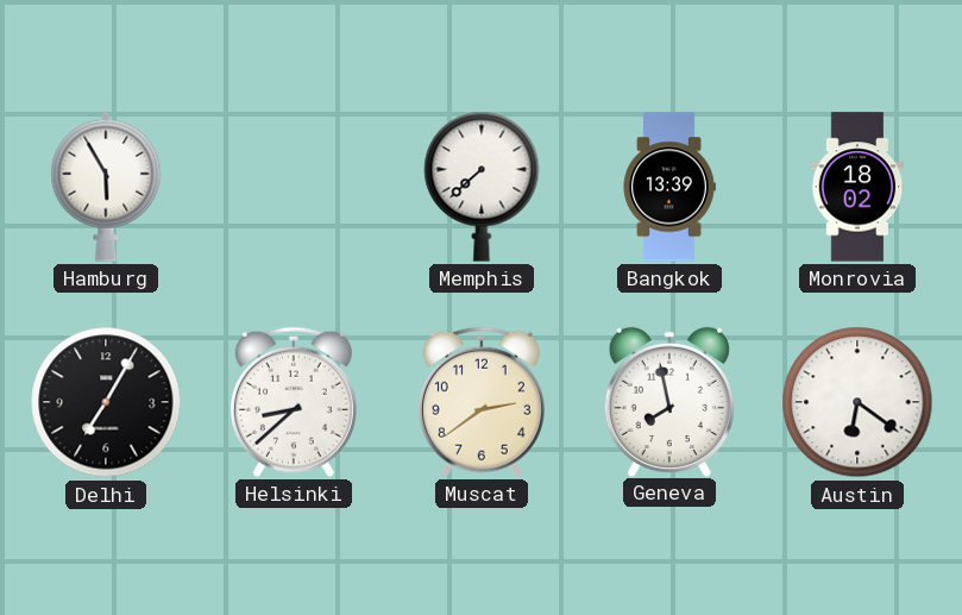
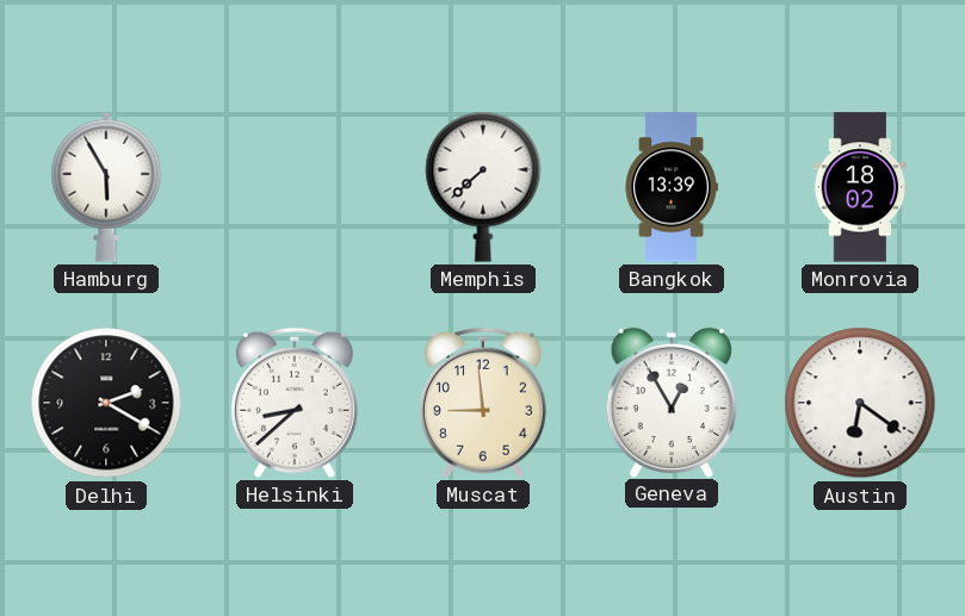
Delhi: 7:05 -> 2:20
Muscat: 2:39 -> 8:59
Geneva: 7:58 -> 12:55
